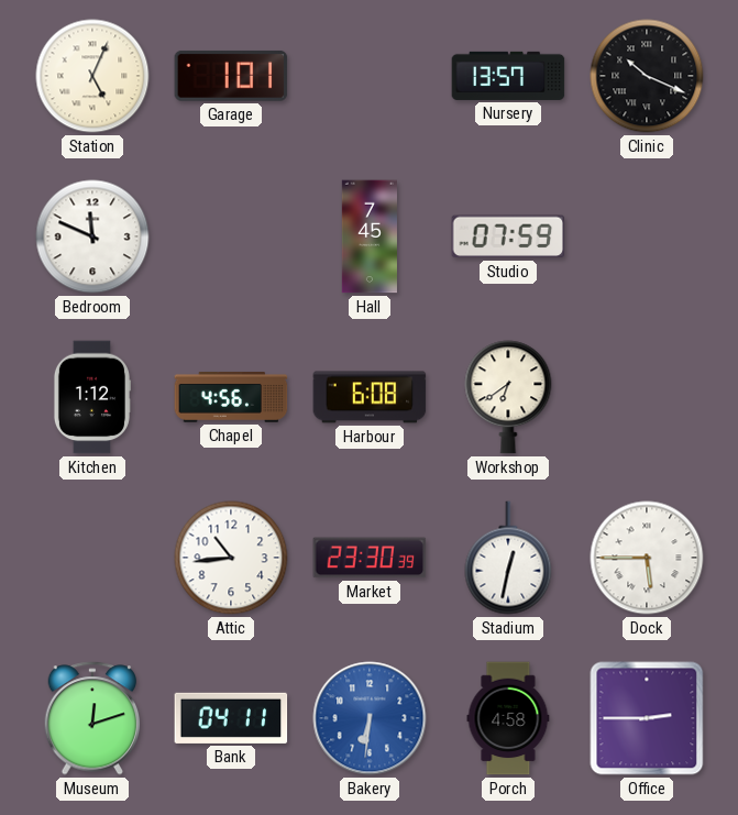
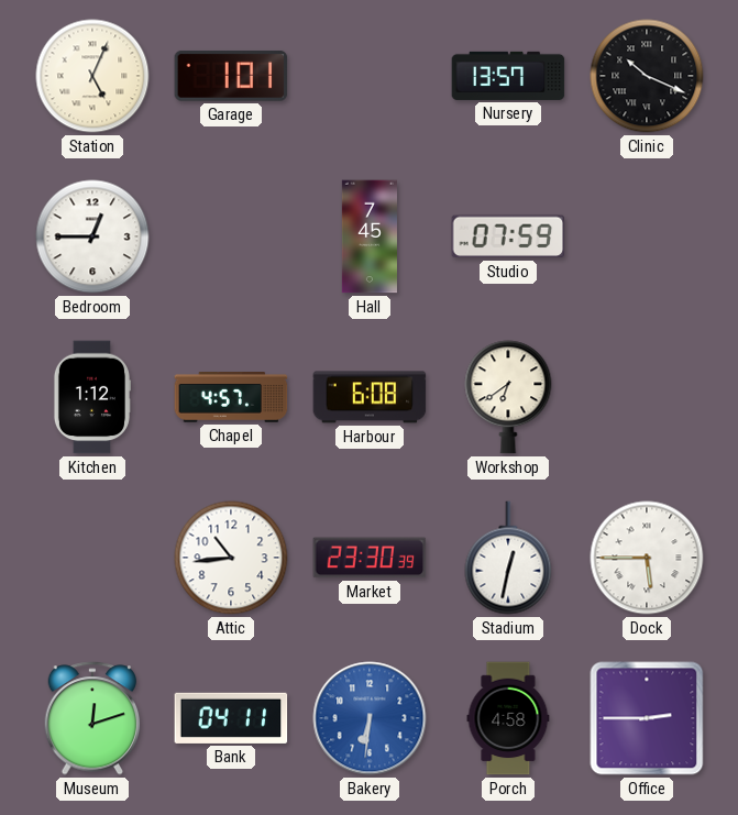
Bedroom: 11:49 -> 12:45
Chapel: 4:56 -> 4:57
